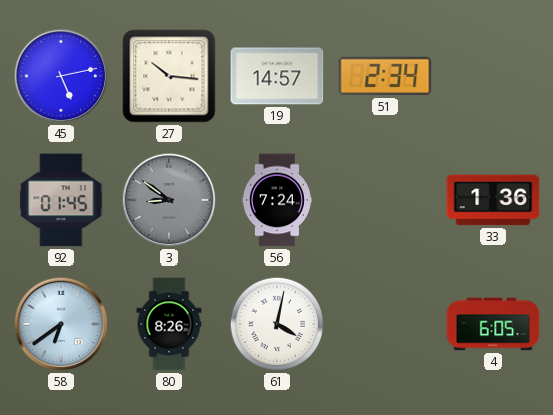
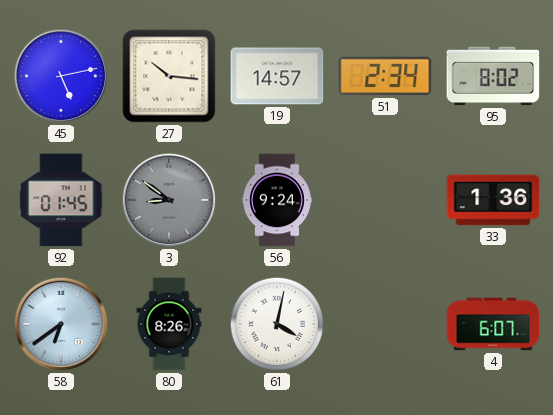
95: none -> 8:02
56: 7:24 -> 9:24
4: 6:05 -> 6:07
